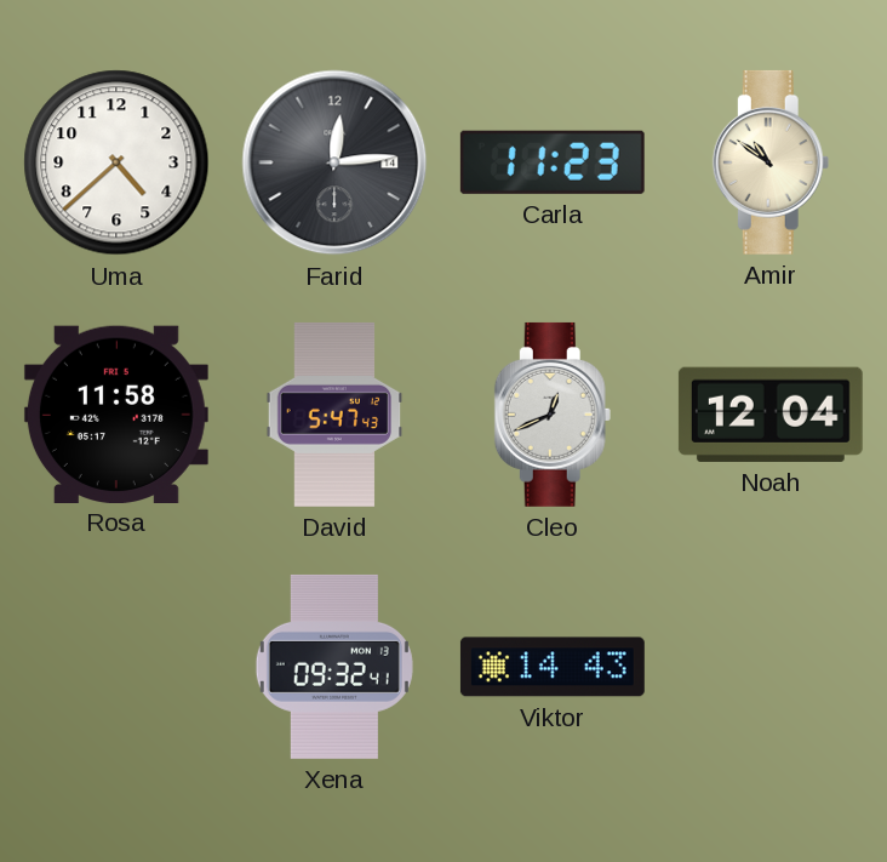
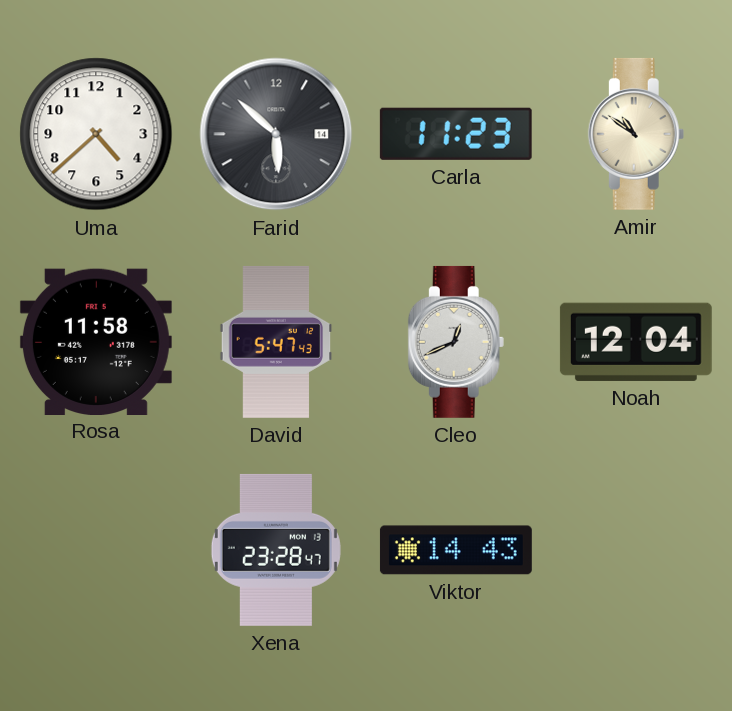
Farid: 12:14 -> 5:52
Xena: 09:32 -> 23:28
